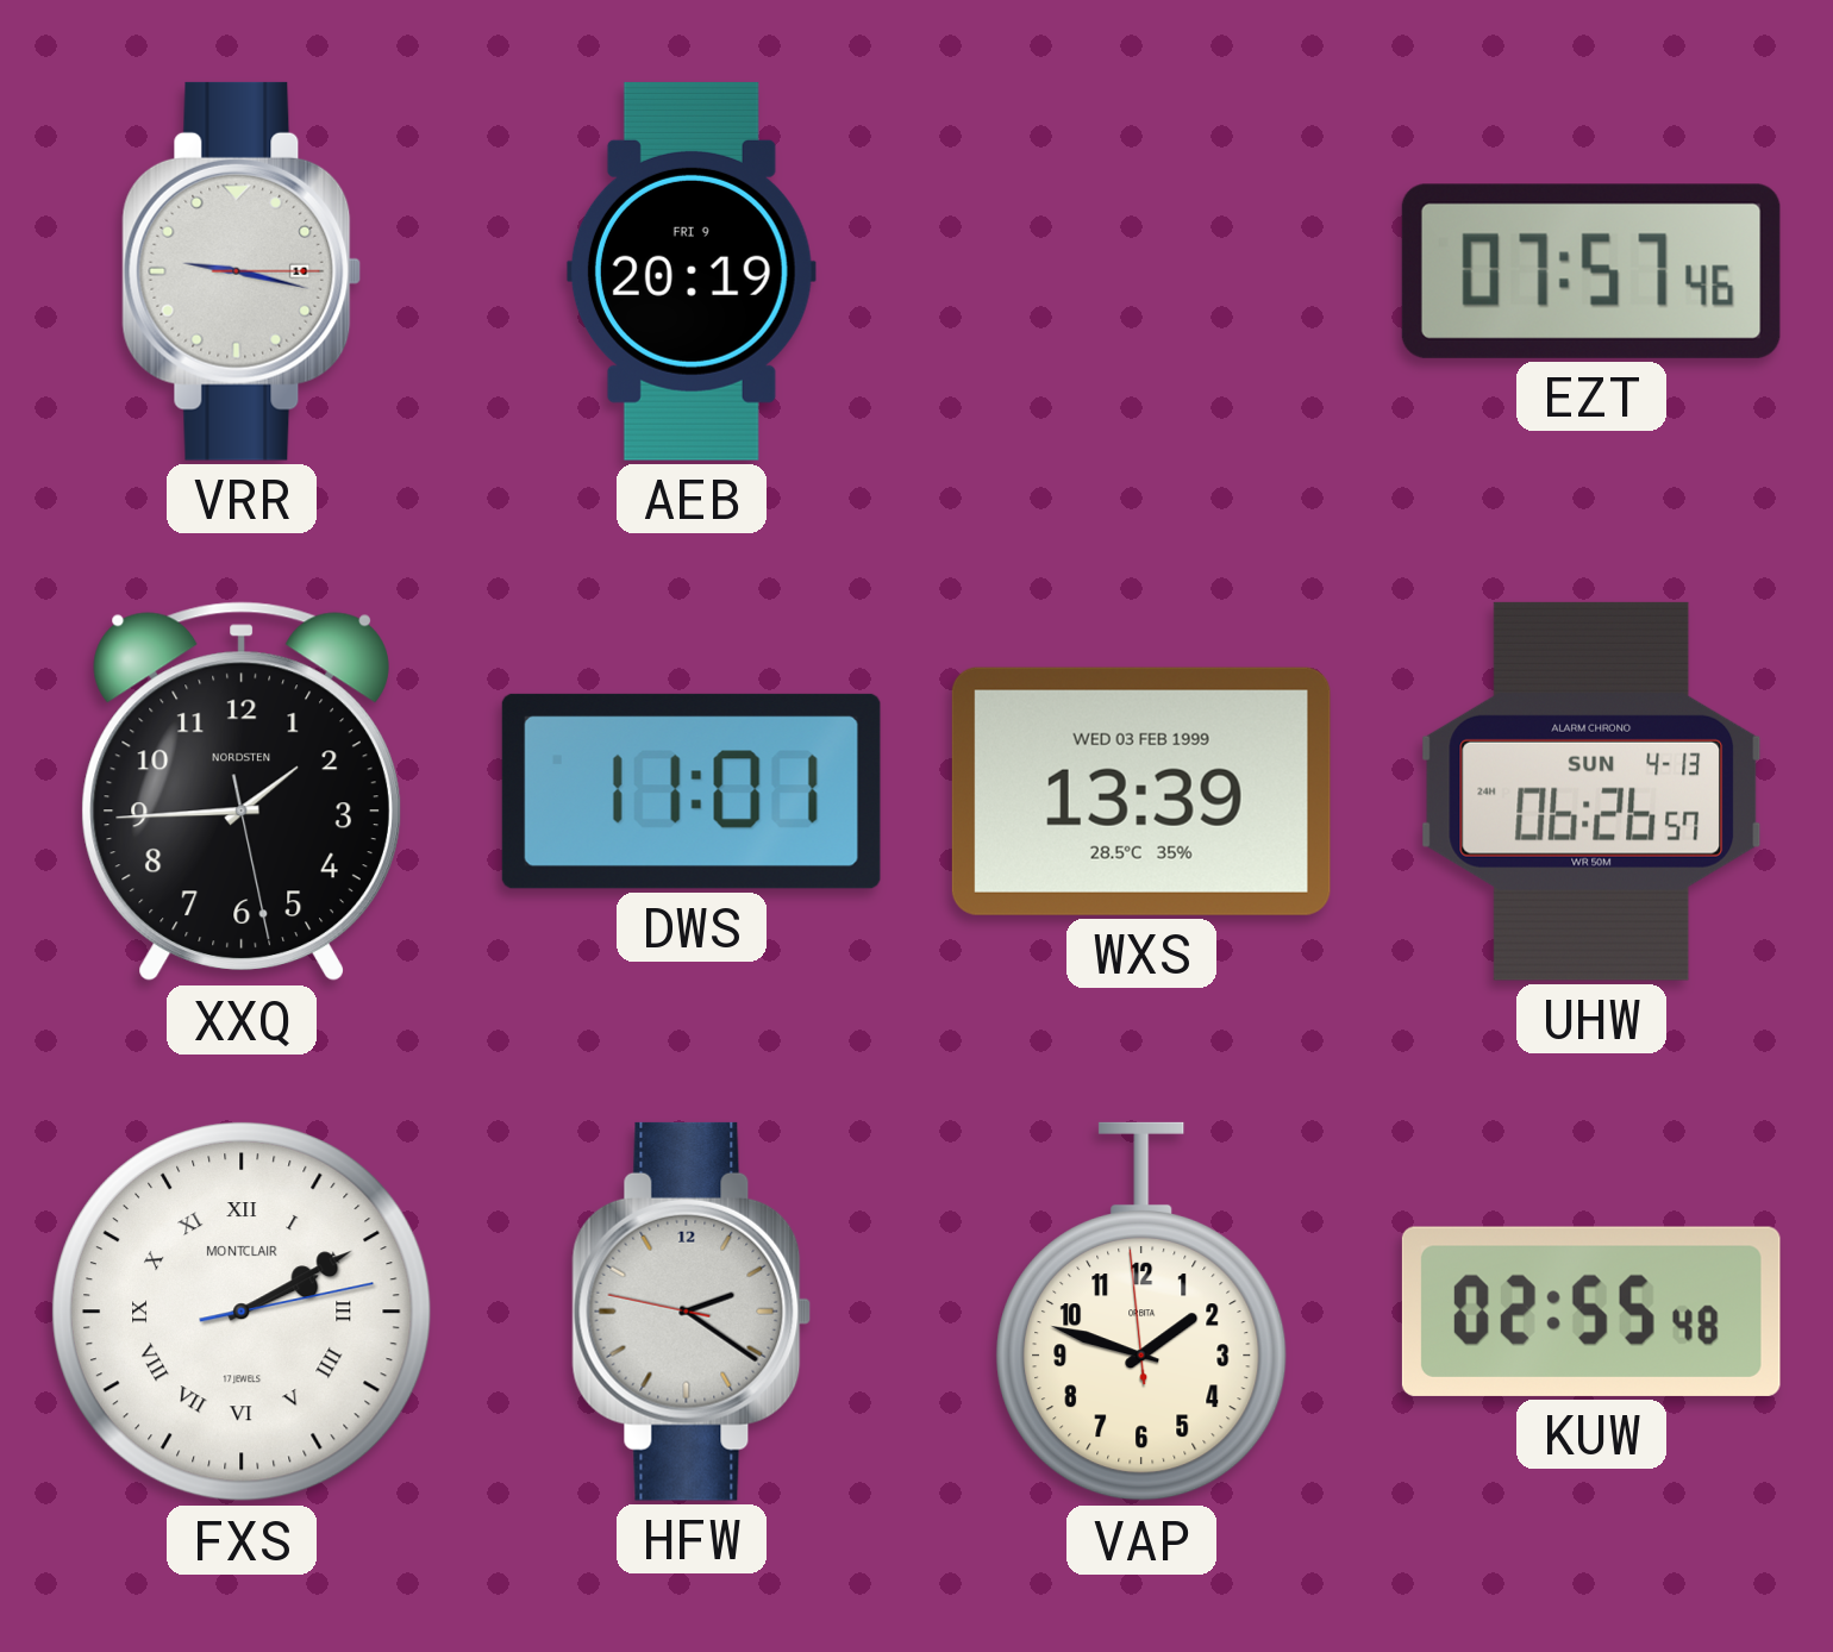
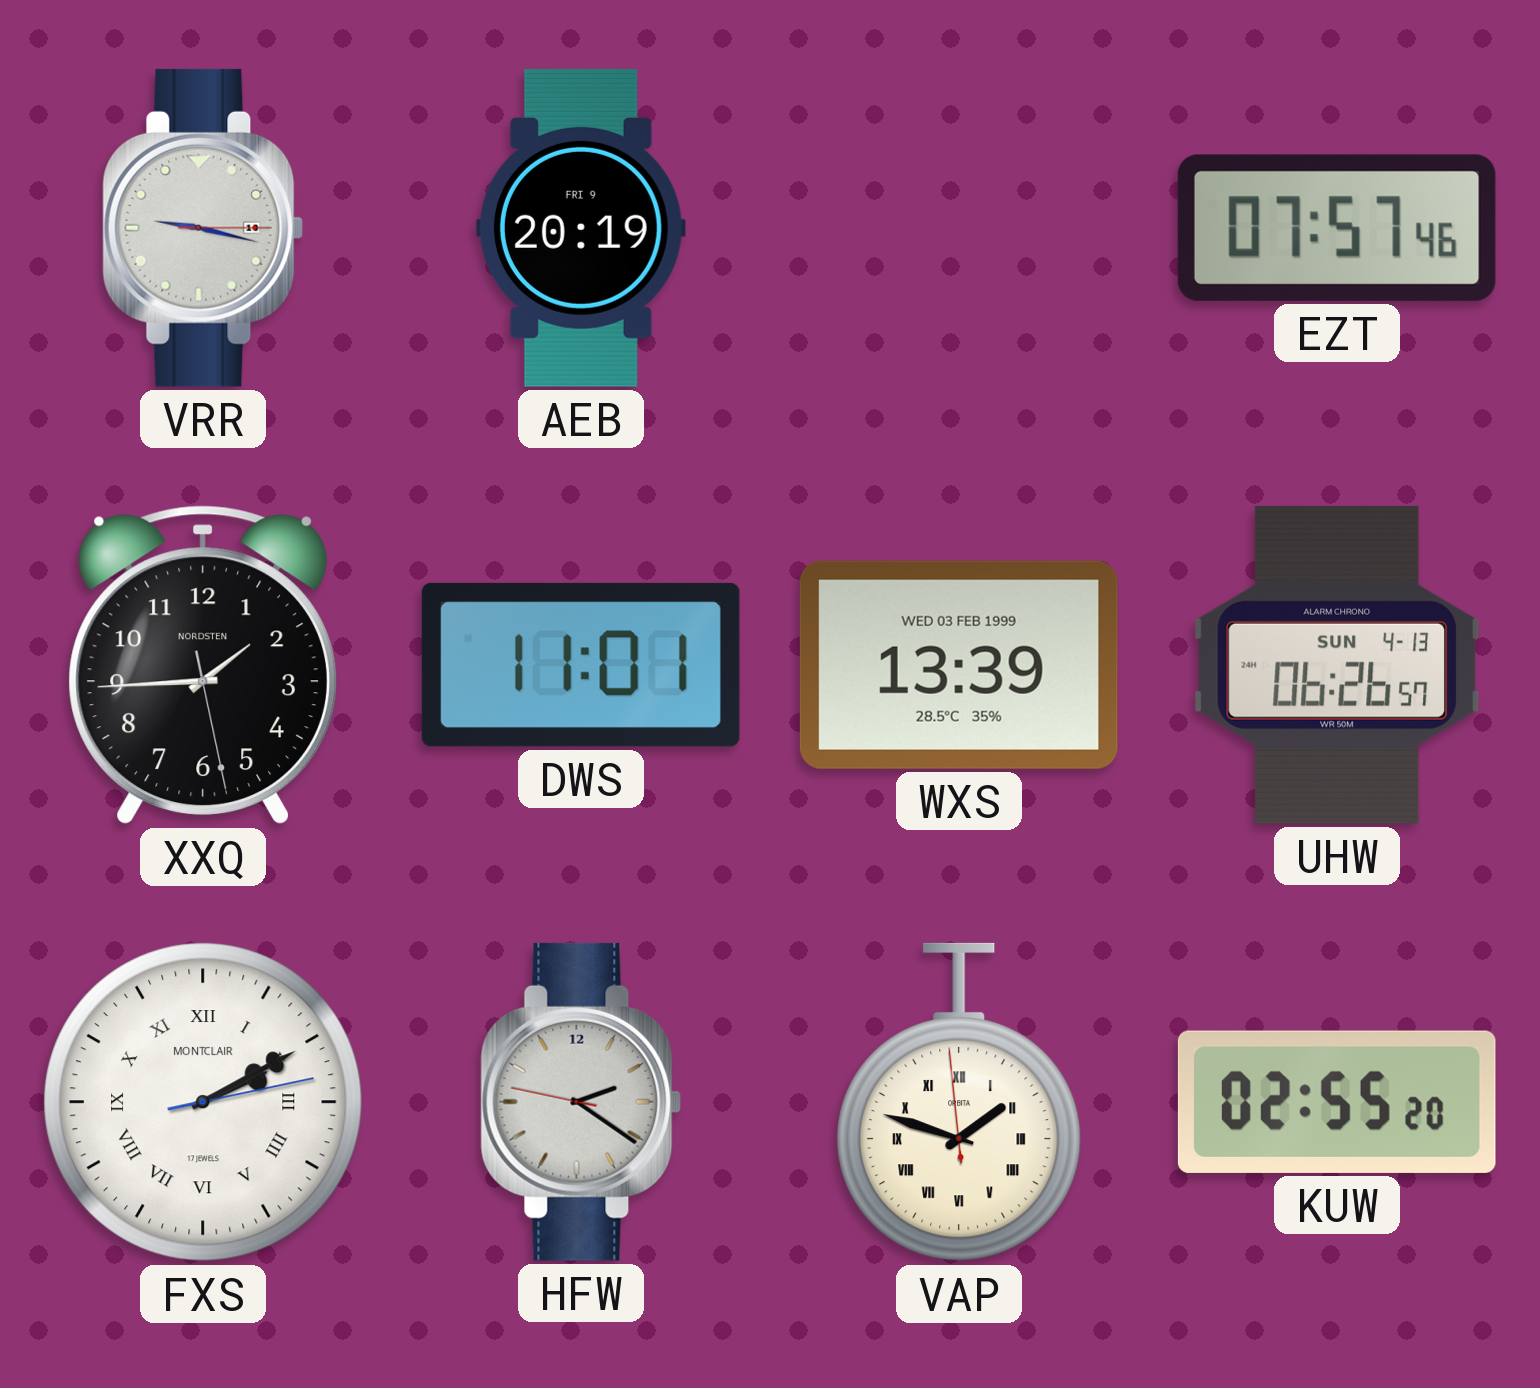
VAP numerals: Arabic -> Roman
KUW: 02:55:48 -> 02:55:20
